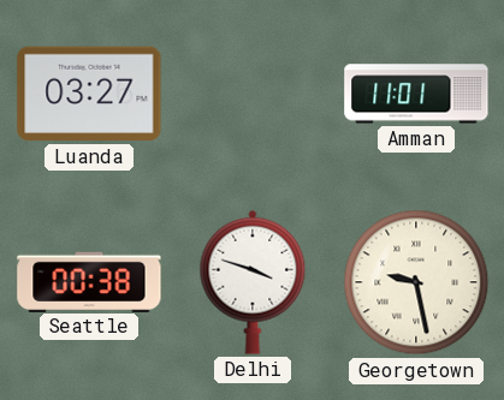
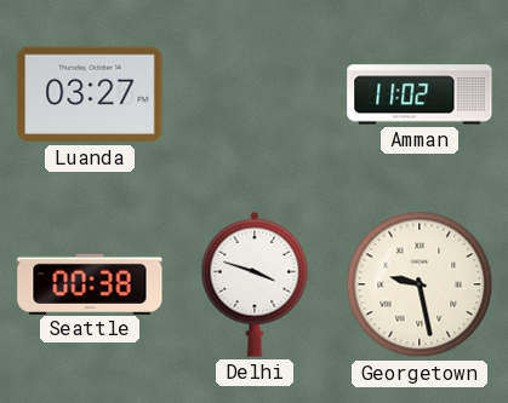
Amman: 11:01 -> 11:02
